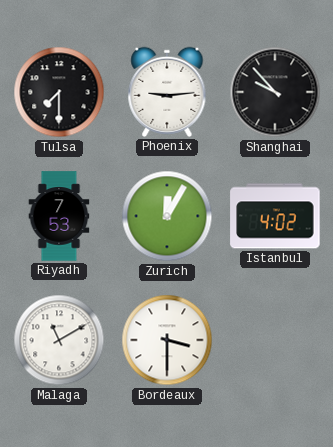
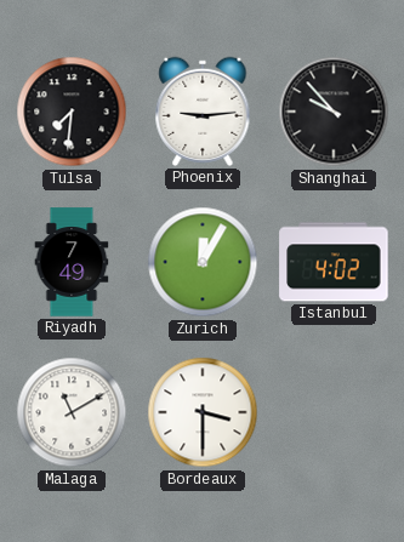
Tulsa: 7:30 -> 7:31
Riyadh: 7:53 -> 7:49
